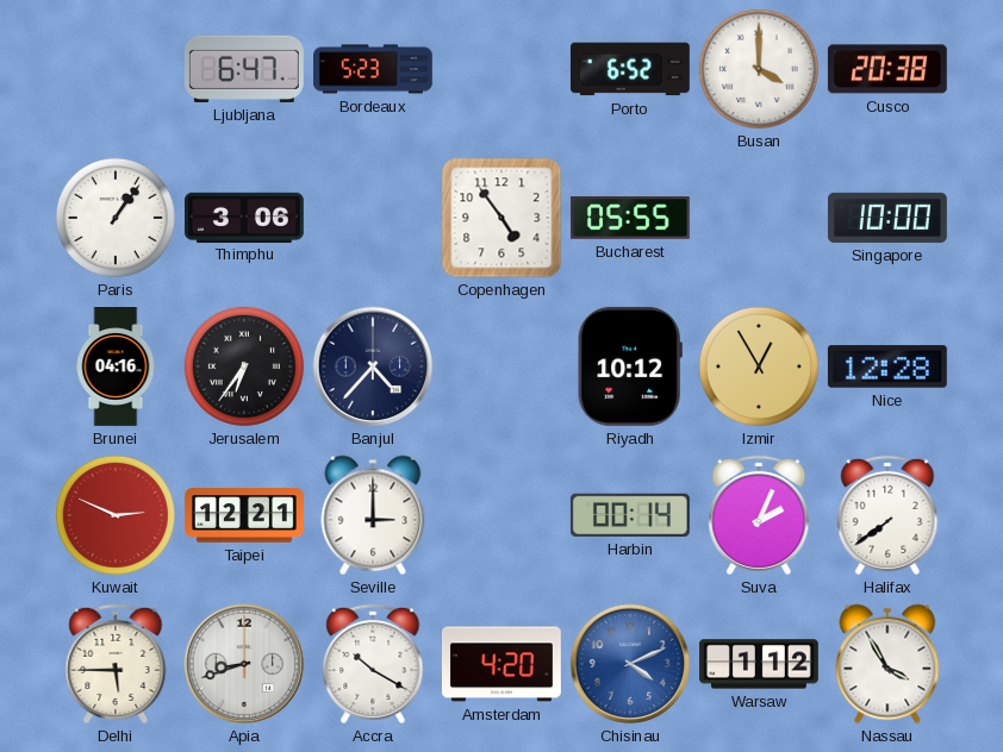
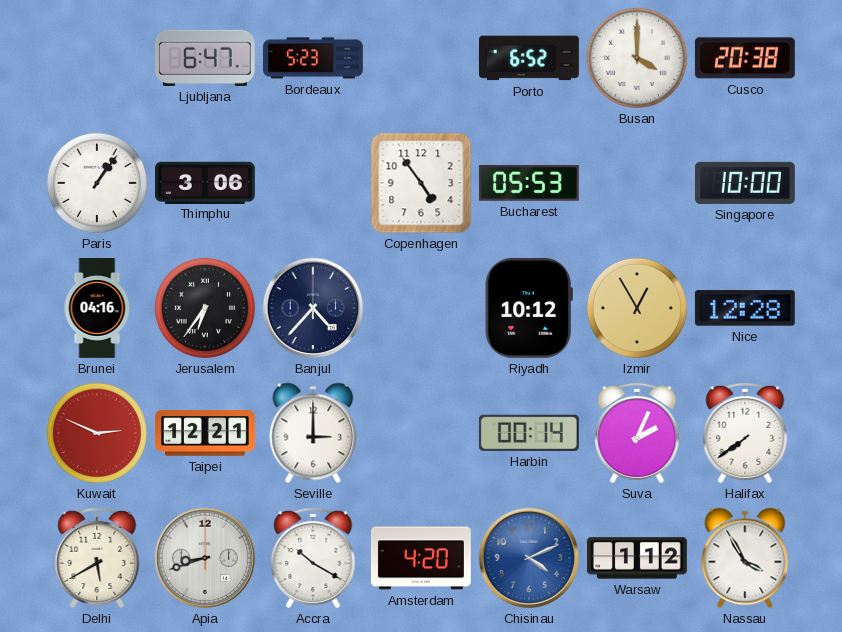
Bucharest: 05:55 -> 05:53
Delhi: 5:45 -> 5:40
